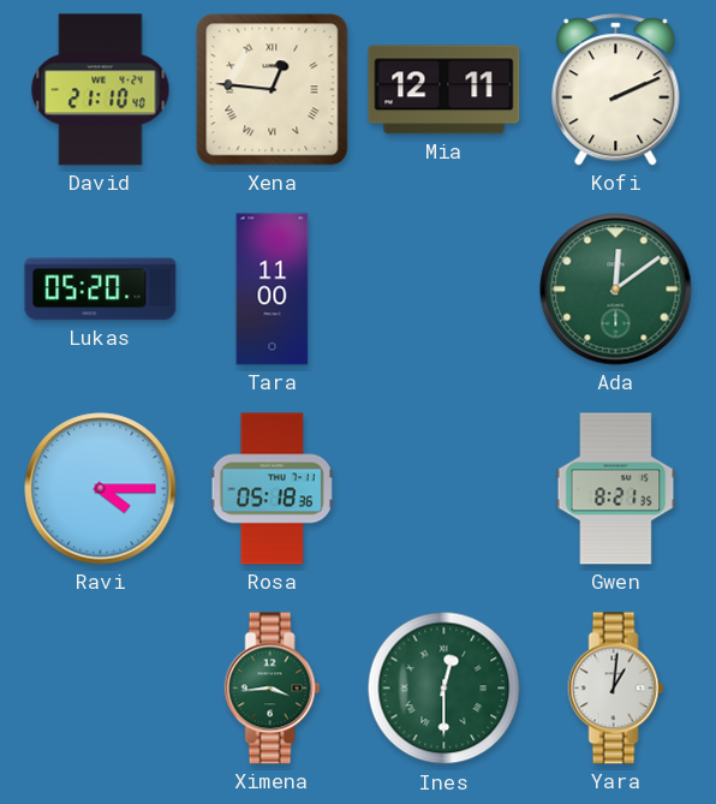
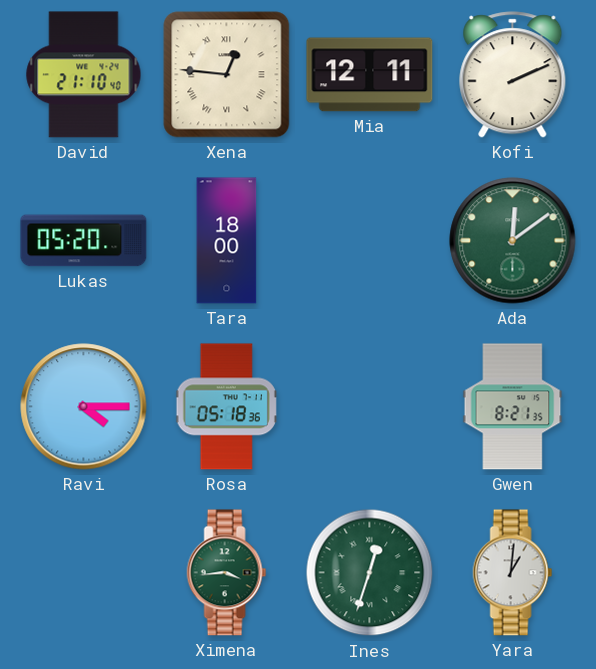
Tara: 11:00 -> 18:00
Ines: 12:30 -> 12:33
